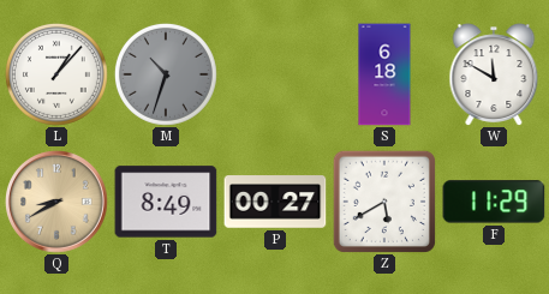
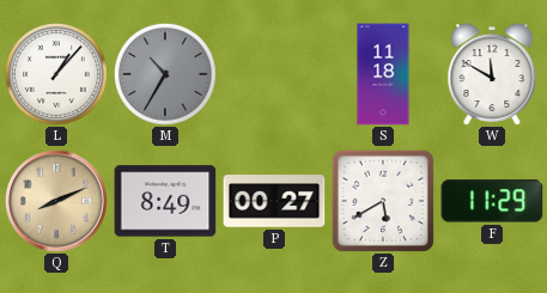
M: 10:33 -> 10:35
S: 6:18 -> 11:18
Q: 8:40 -> 8:11
